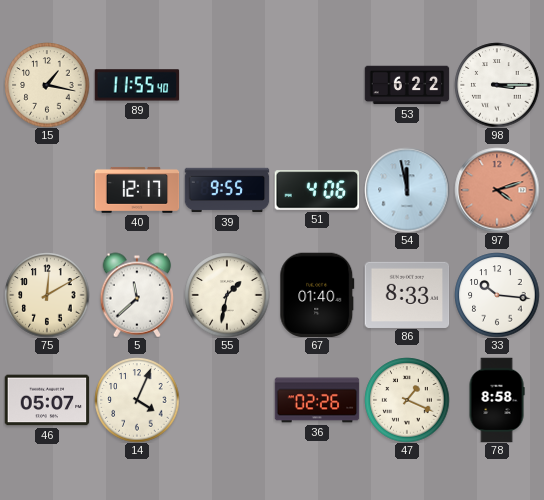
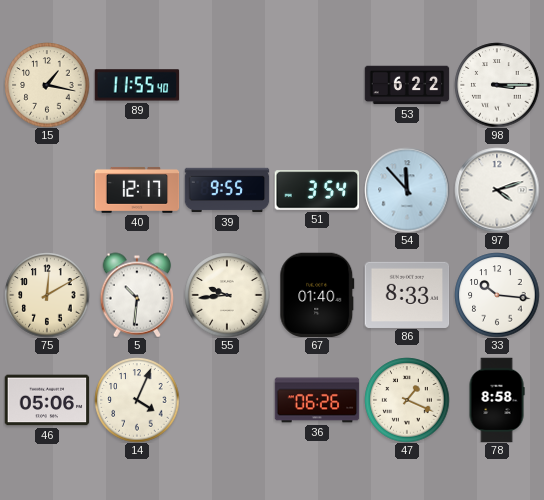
51: 4:06 -> 3:54
54: 11:58 -> 11:53
97 dial: salmon -> white
5: 11:38 -> 10:31
55: 1:32 -> 9:44
46: 05:07 -> 05:06
36: 02:26 -> 06:26
